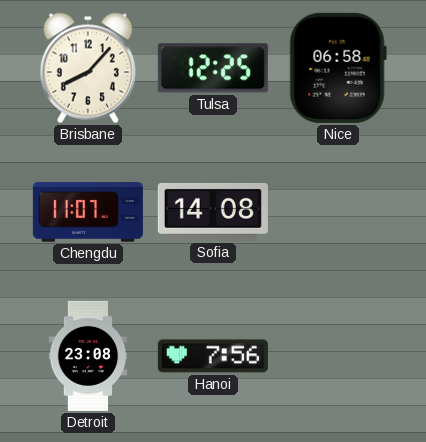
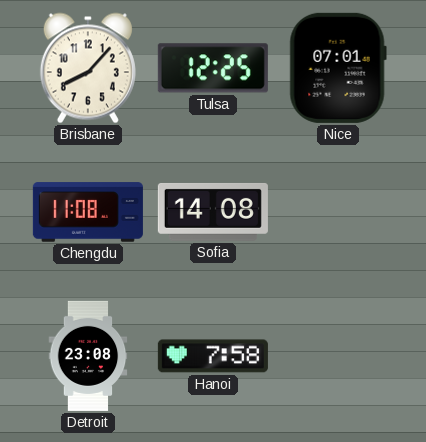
Nice: 06:58 -> 07:01
Chengdu: 11:07 -> 11:08
Hanoi: 7:56 -> 7:58
